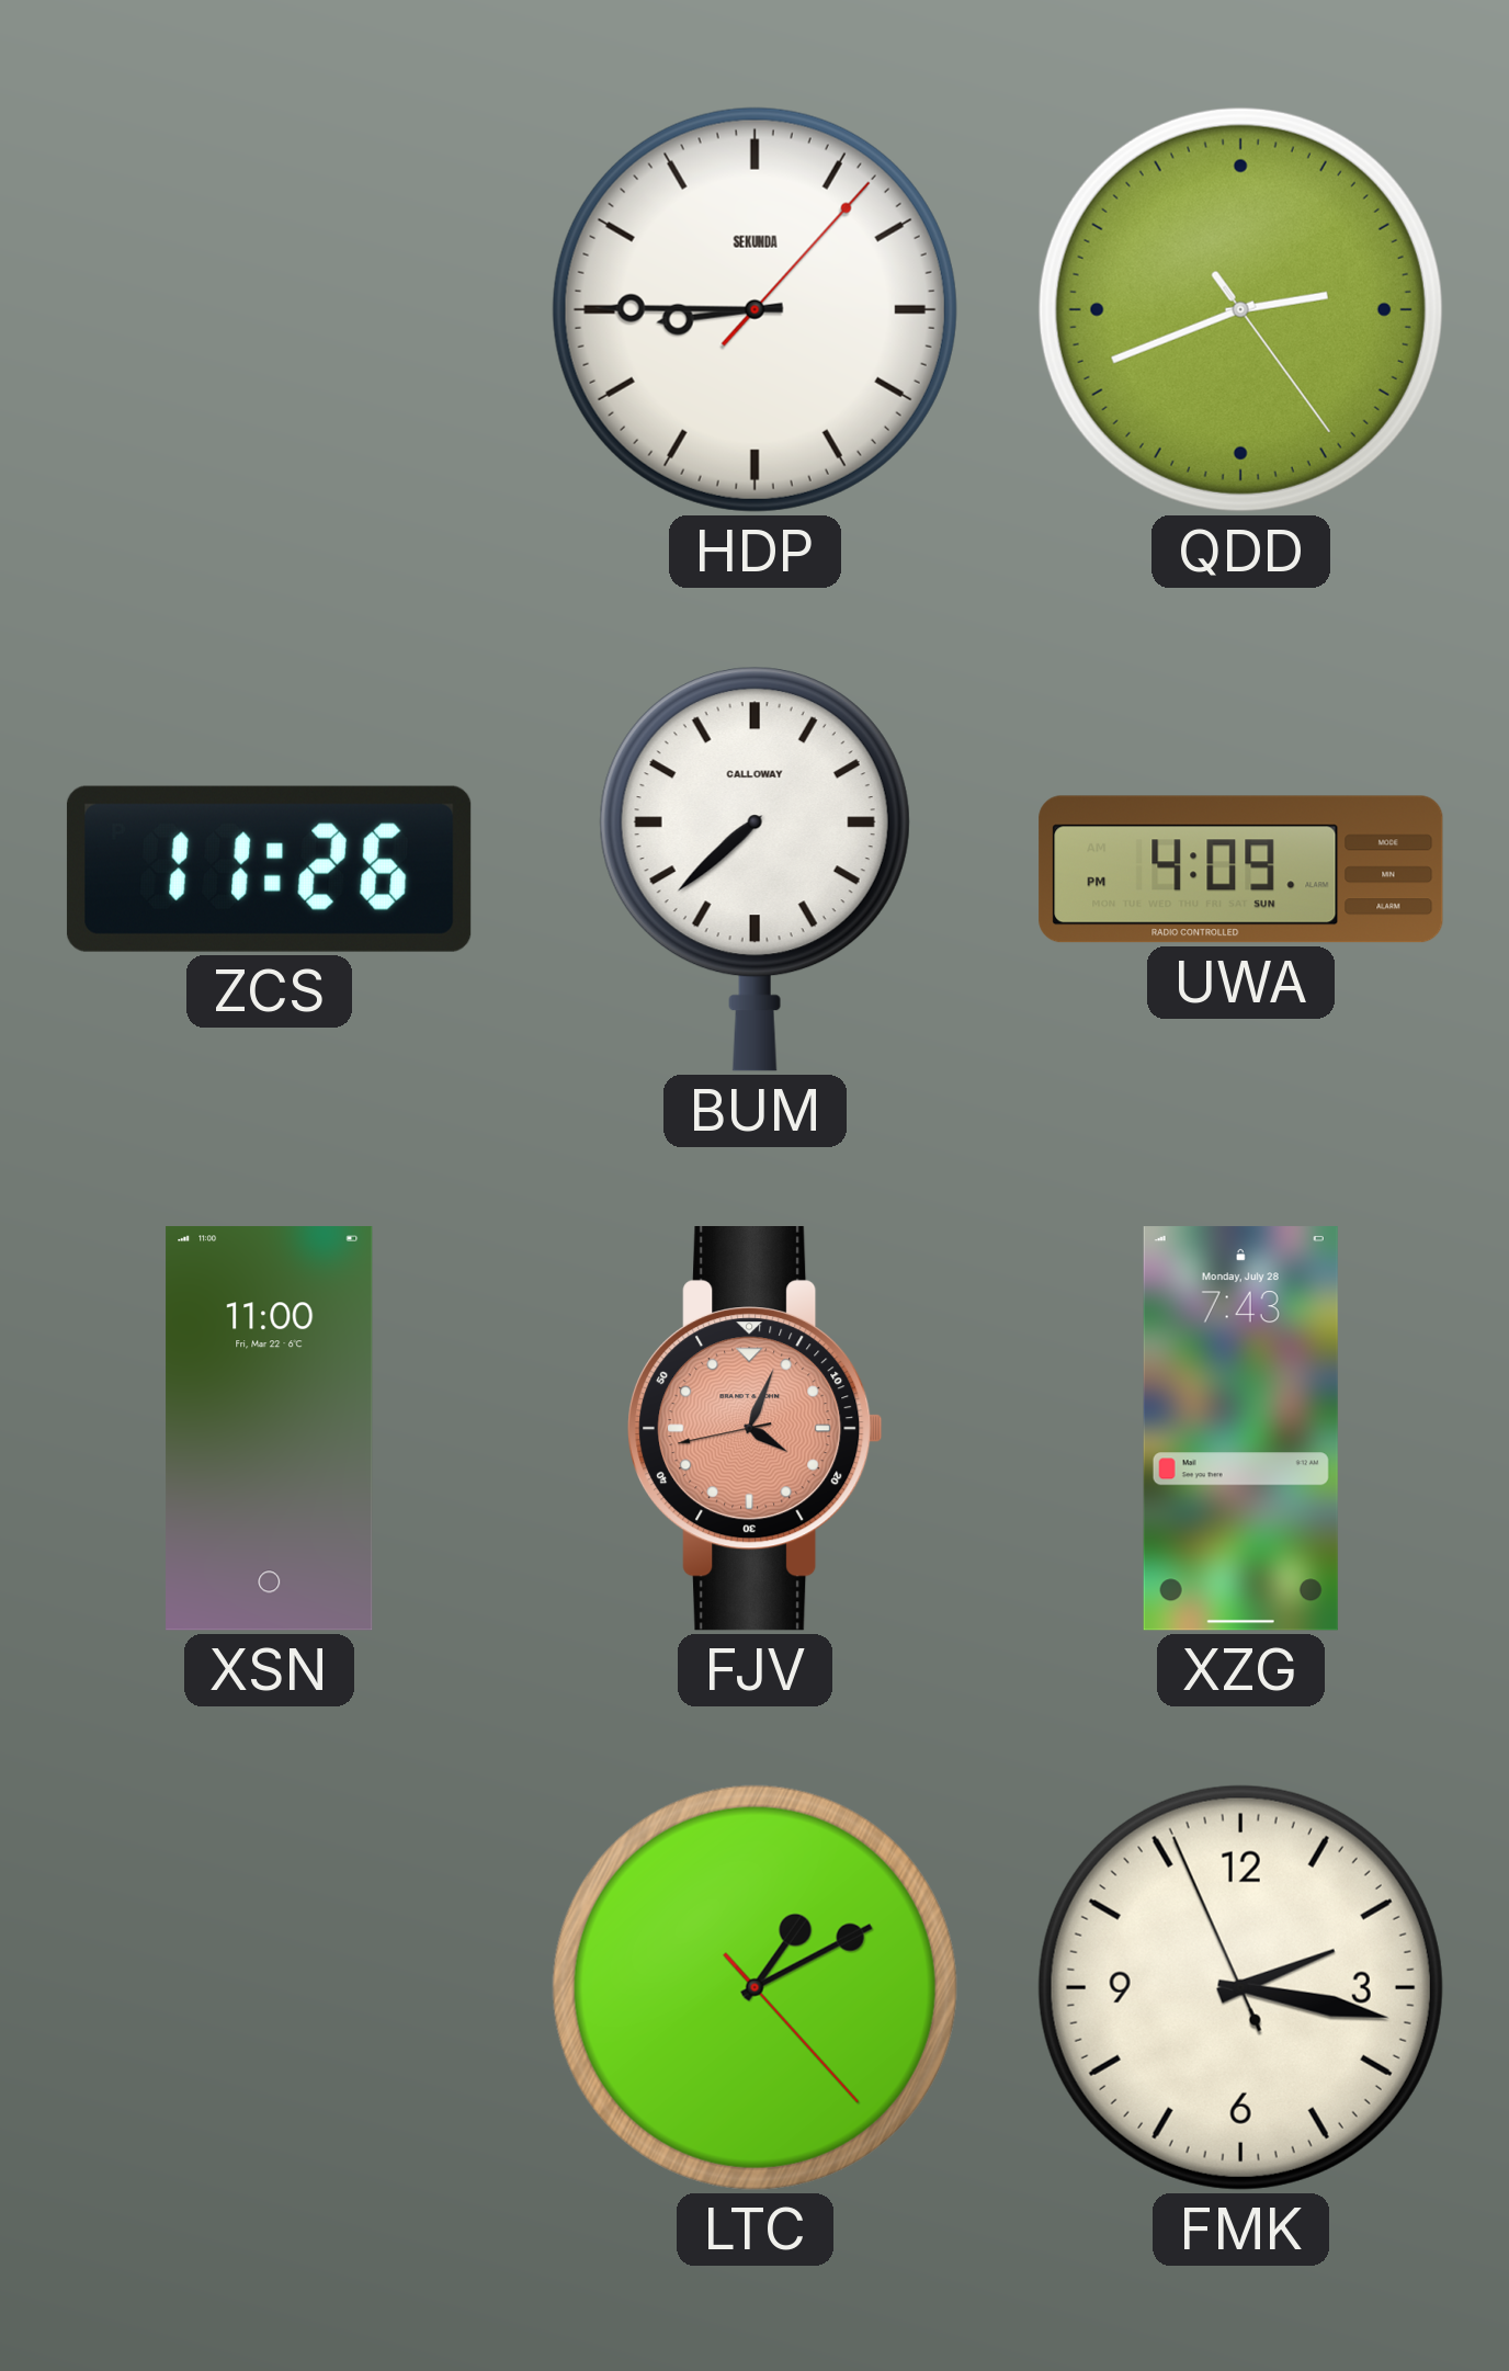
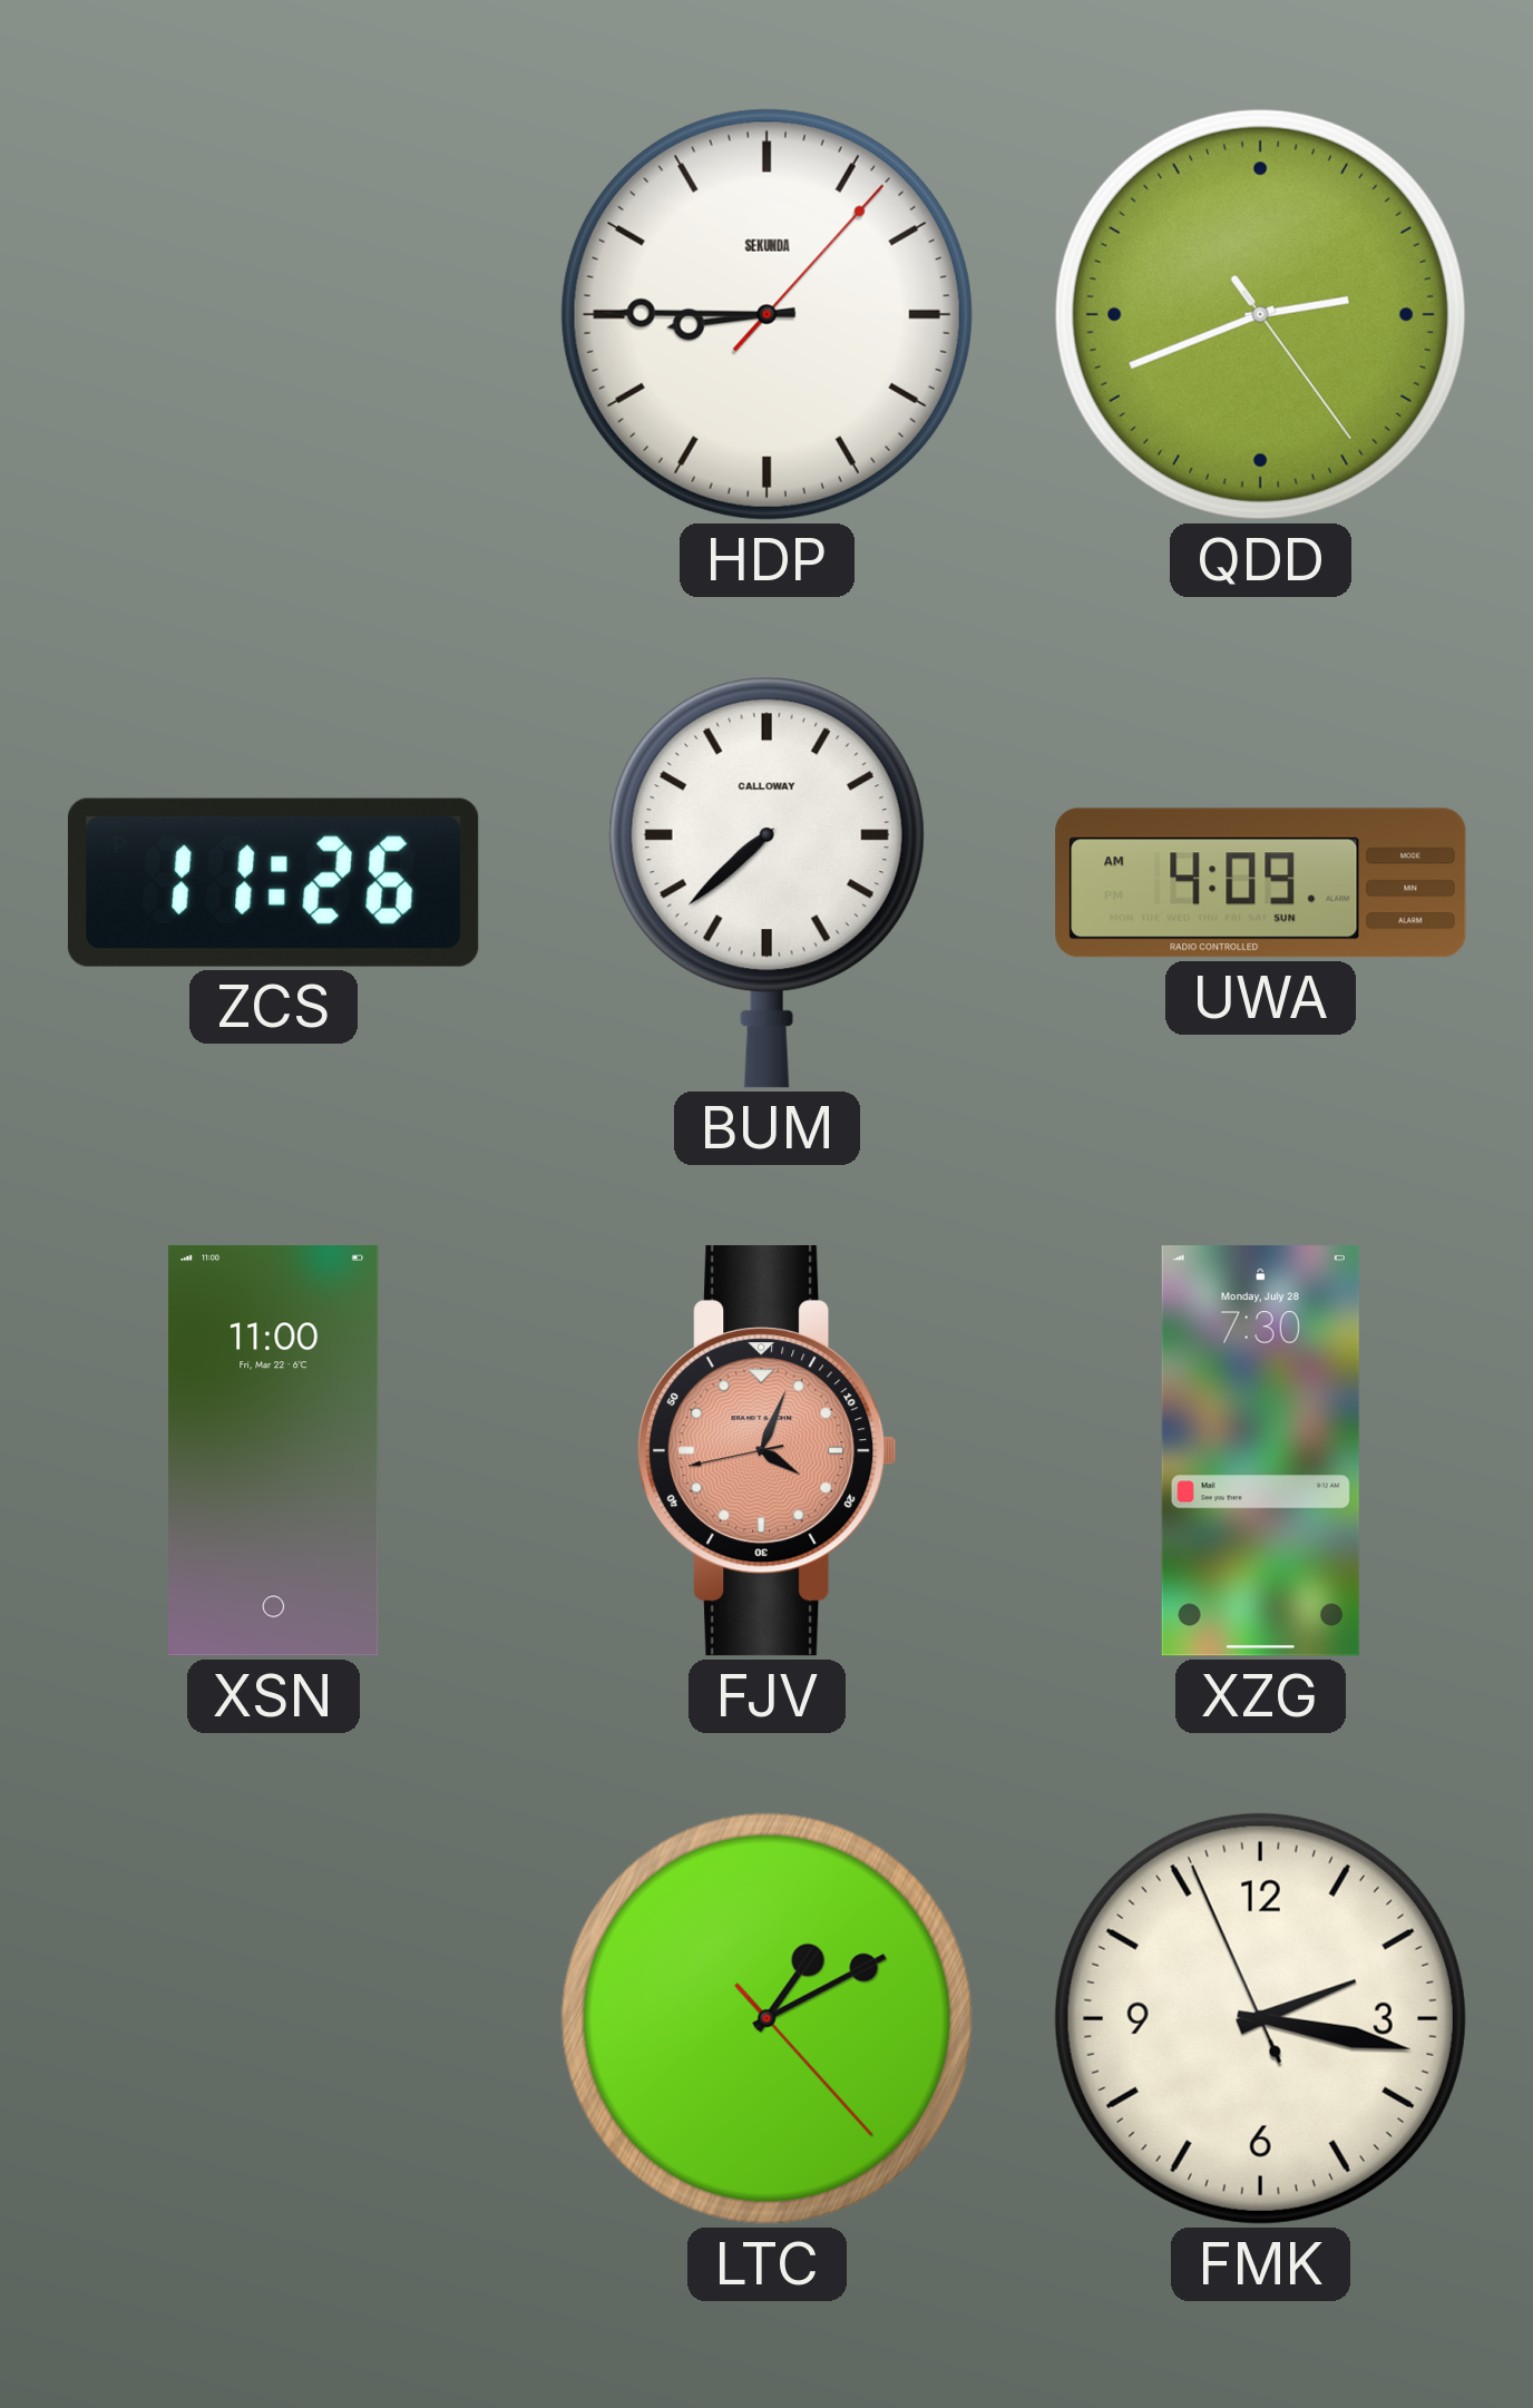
UWA: 4:09 PM -> 4:09 AM
XZG: 7:43 -> 7:30
